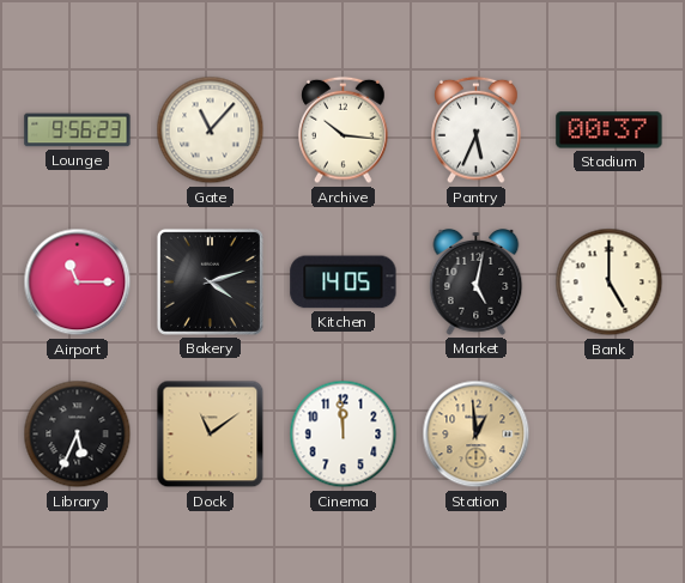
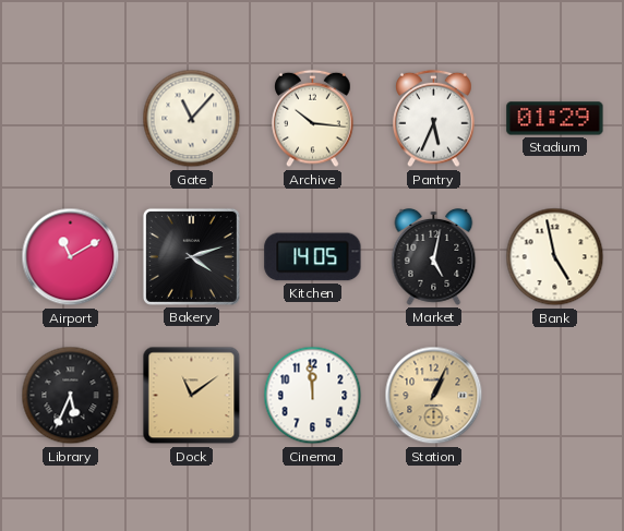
Lounge: 9:56 -> none
Stadium: 00:37 -> 01:29
Airport: 11:15 -> 11:10
Bank: 5:00 -> 4:58
Station: 12:59 -> 1:04
